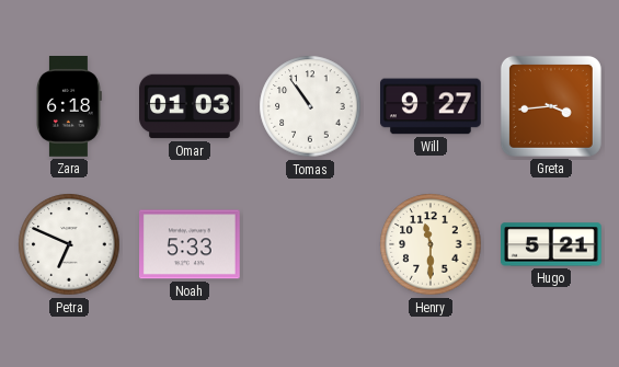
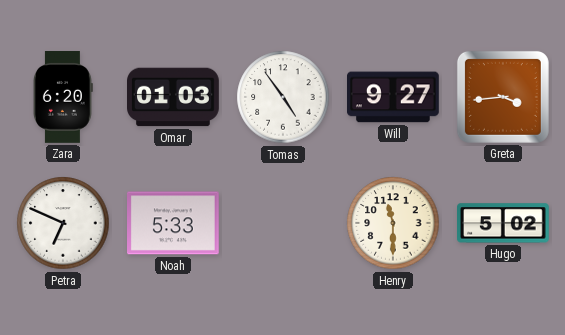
Zara: 6:18 -> 6:20
Tomas: 10:54 -> 4:54
Hugo: 5:21 -> 5:02
